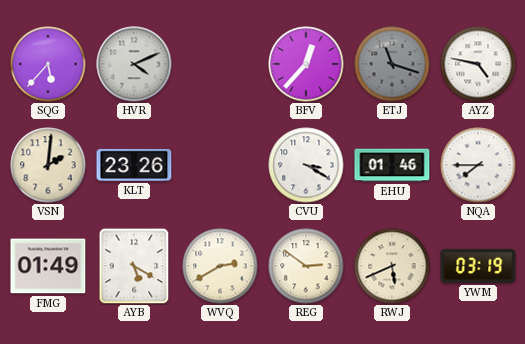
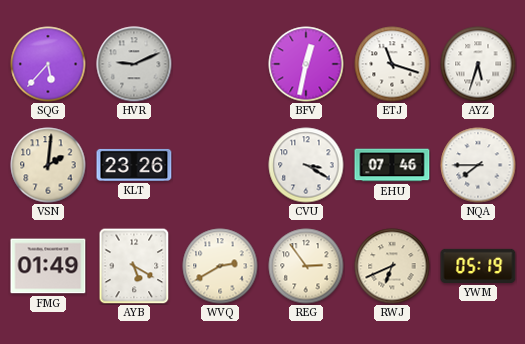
HVR: 4:11 -> 9:11
BFV: 12:37 -> 12:32
ETJ dial: grey -> white
AYZ: 4:47 -> 5:33
EHU: 01:46 -> 07:46
REG: 2:51 -> 2:54
RWJ: 5:41 -> 6:41
YWM: 03:19 -> 05:19
